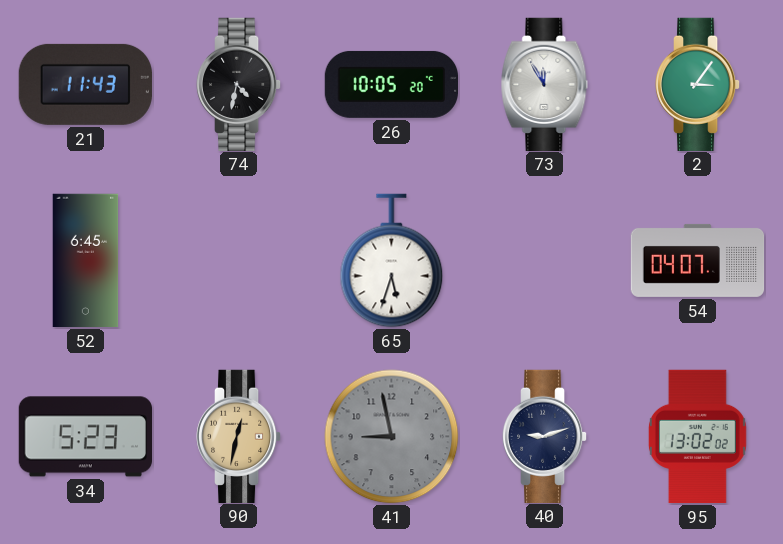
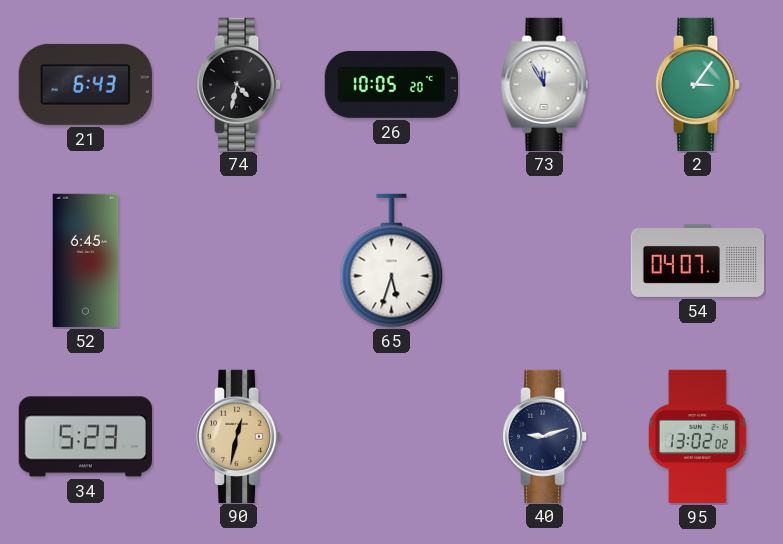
21: 11:43 -> 6:43
41: 8:58 -> none
